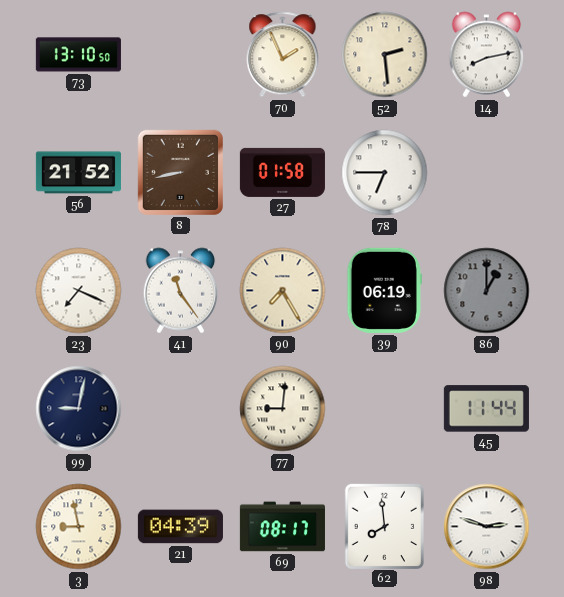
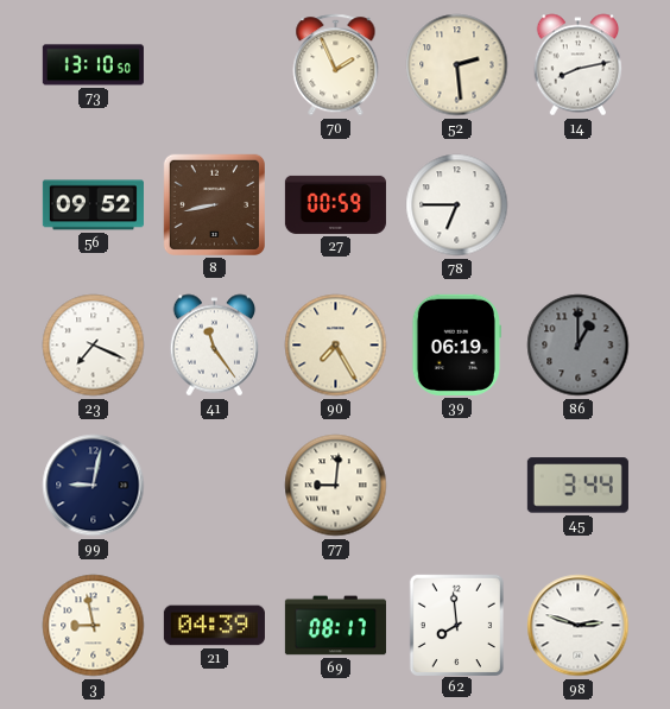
56: 21:52 -> 09:52
27: 01:58 -> 00:59
45: 11:44 -> 3:44
